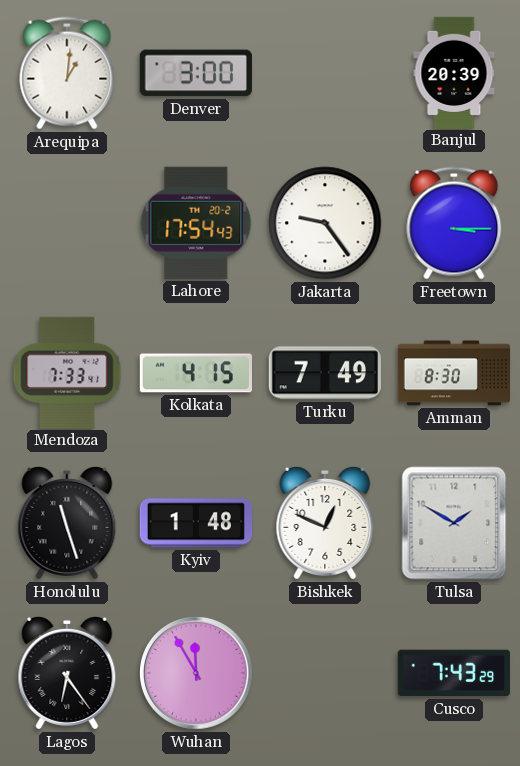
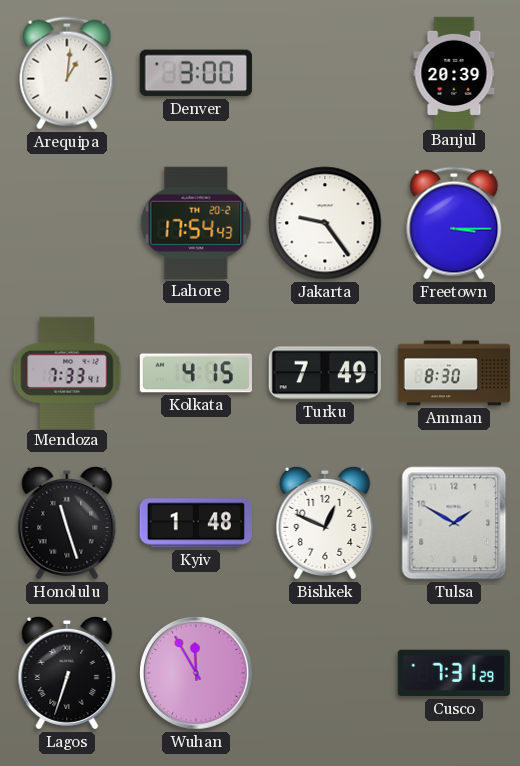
Lagos: 6:24 -> 6:33
Cusco: 7:43 -> 7:31
